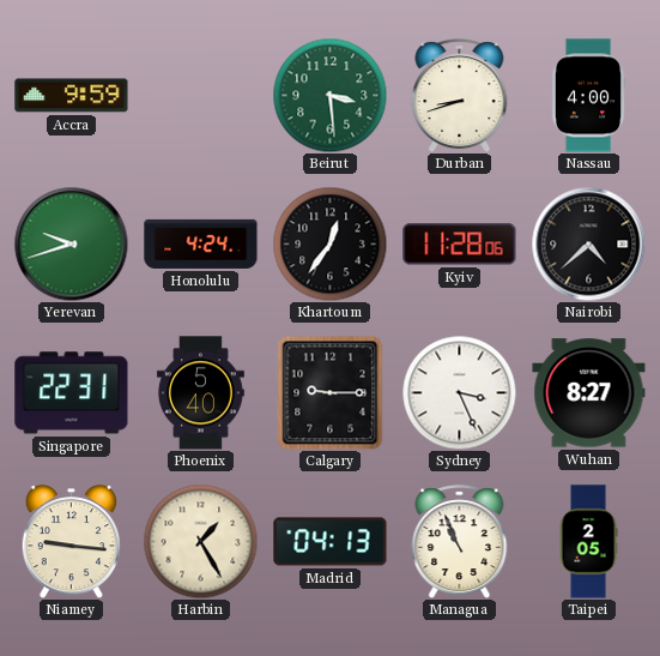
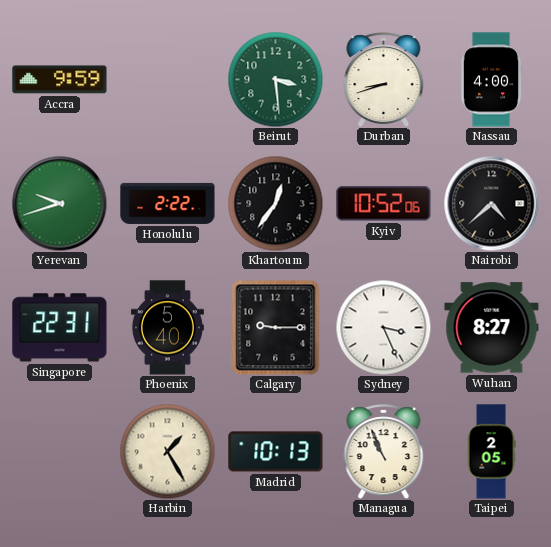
Honolulu: 4:24 -> 2:22
Kyiv: 11:28 -> 10:52
Niamey: 9:16 -> none
Madrid: 04:13 -> 10:13
